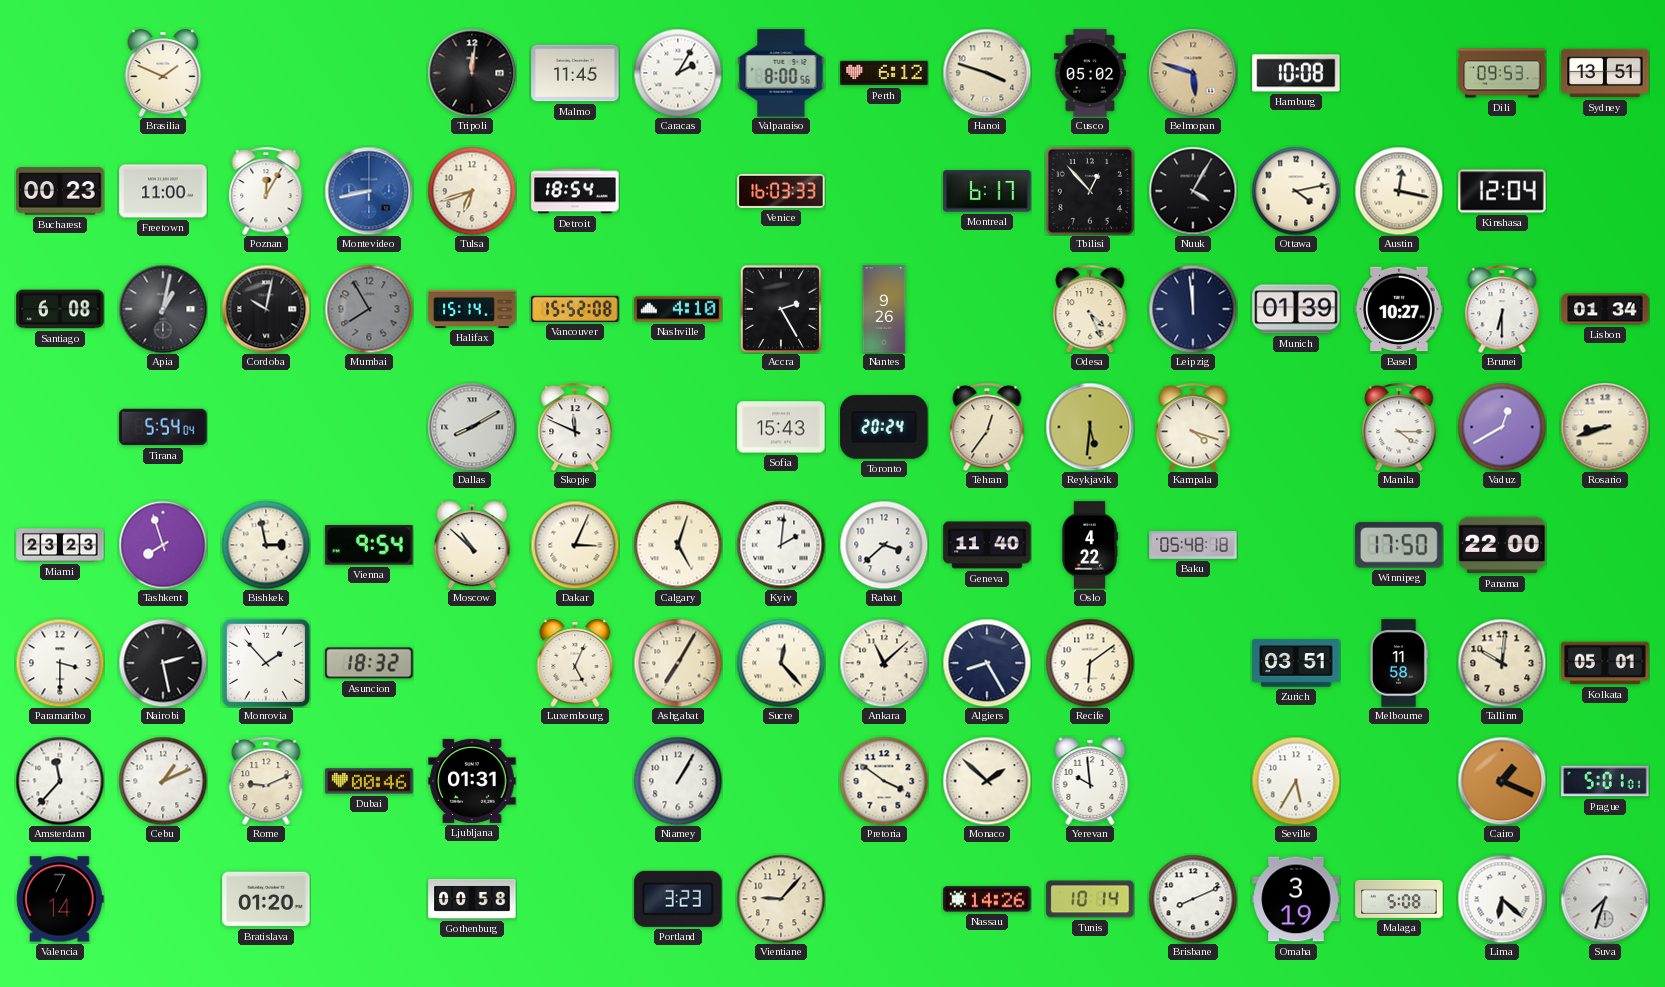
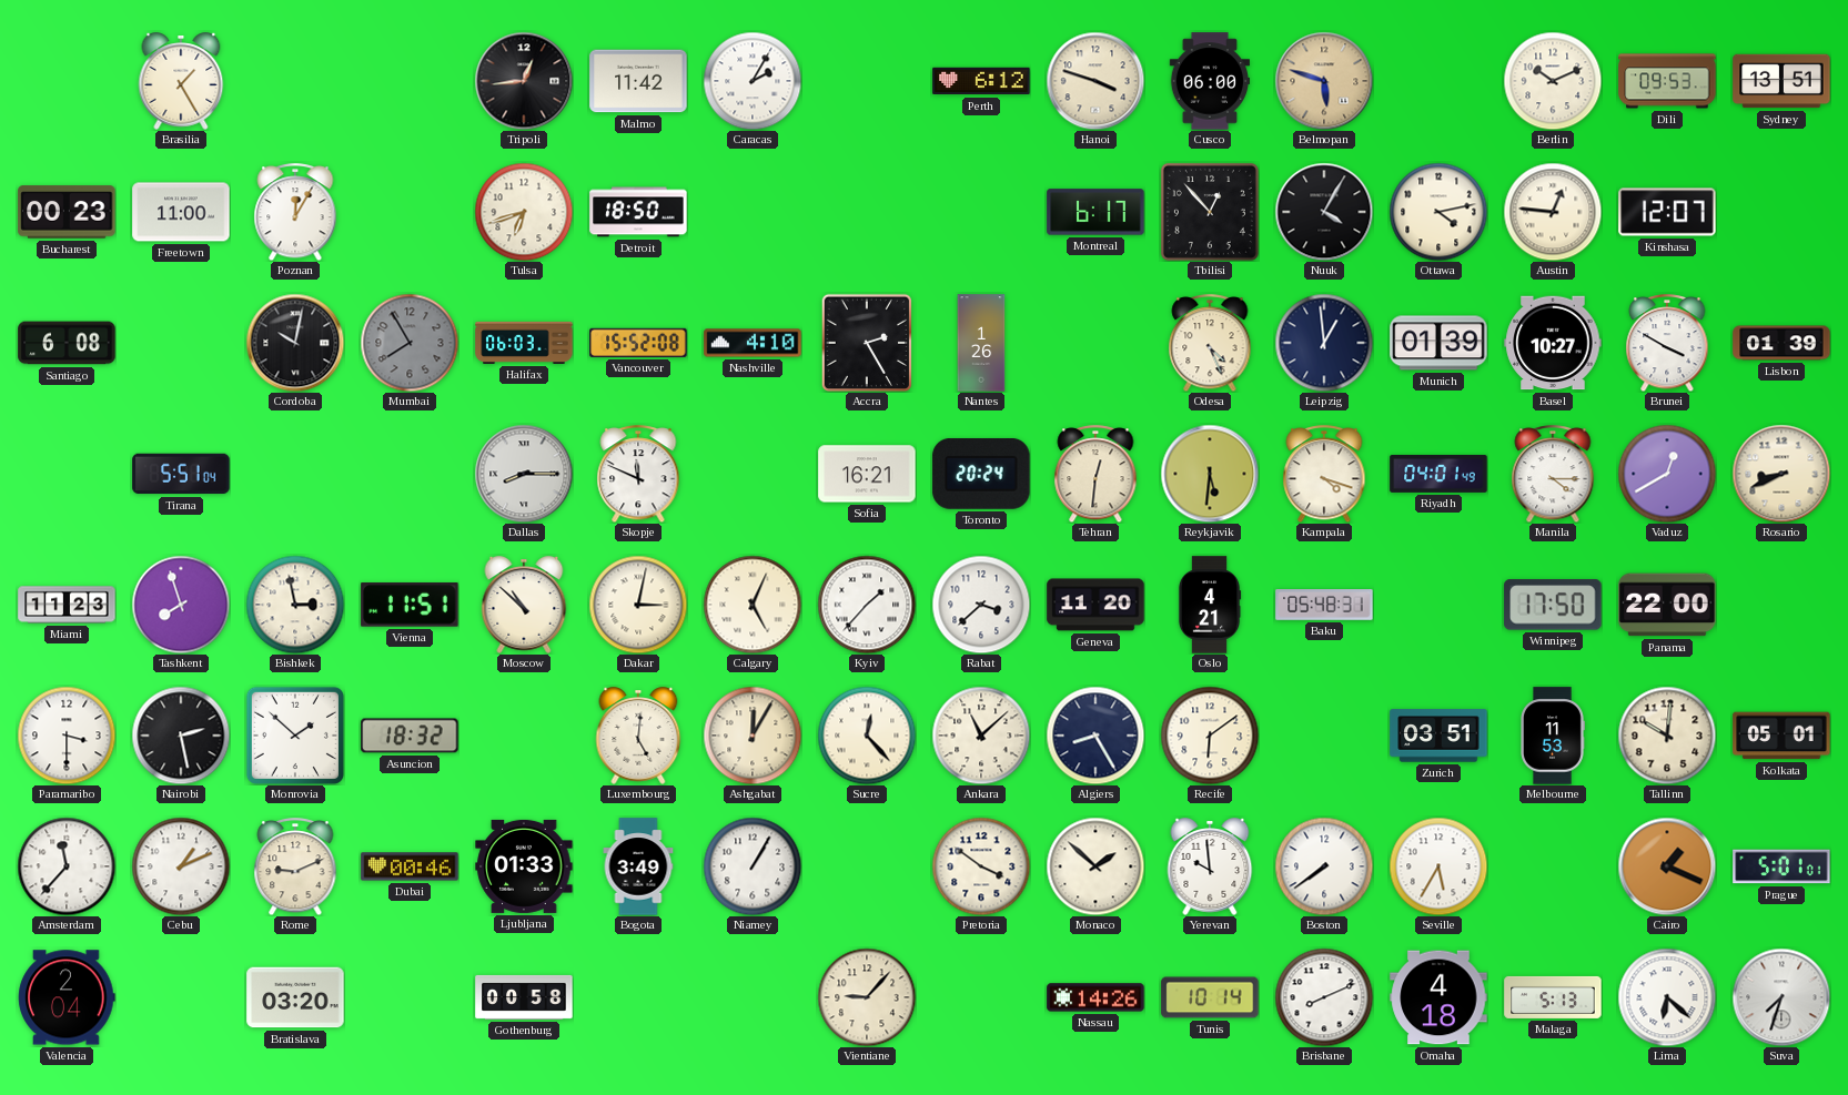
Brasilia: 1:49 -> 1:25
Tripoli: 12:01 -> 12:44
Malmo: 11:45 -> 11:42
Valparaiso: 8:00 -> none
Cusco: 05:02 -> 06:00
Hamburg: 10:08 -> none
Berlin: none -> 10:11
Montevideo: 8:43 -> none
Detroit: 18:54 -> 18:50
Venice: 16:03 -> none
Austin: 12:17 -> 12:46
Kinshasa: 12:04 -> 12:07
Apia: 1:02 -> none
Halifax: 15:14 -> 06:03
Nantes: 9:26 -> 1:26
Leipzig: 11:59 -> 12:59
Brunei: 6:30 -> 3:50
Lisbon: 01:34 -> 01:39
Tirana: 5:54 -> 5:51
Dallas: 8:10 -> 8:15
Sofia: 15:43 -> 16:21
Tehran: 12:36 -> 12:31
Riyadh: none -> 04:01
Rosario: 8:42 -> 8:41
Miami: 23:23 -> 11:23
Vienna: 9:54 -> 11:51
Dakar: 3:04 -> 3:02
Calgary: 5:03 -> 5:04
Kyiv: 2:01 -> 1:37
Geneva: 11:40 -> 11:20
Oslo: 4:22 -> 4:21
Baku: 05:48:18 -> 05:48:31
Monrovia: 1:53 -> 1:52
Luxembourg: 5:04 -> 5:01
Ashgabat: 7:05 -> 12:05
Melbourne: 11:58 -> 11:53
Ljubljana: 01:31 -> 01:33
Bogota: none -> 3:49
Boston: none -> 7:39
Valencia: 7:14 -> 2:04
Bratislava: 01:20 -> 03:20
Portland: 3:23 -> none
Omaha: 3:19 -> 4:18
Malaga: 5:08 -> 5:13
